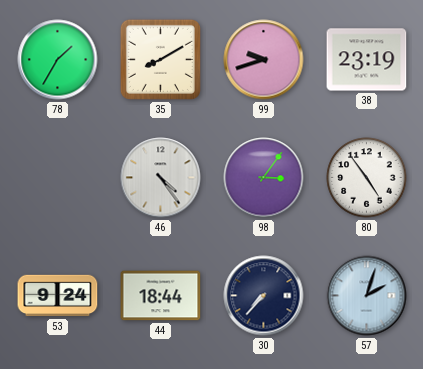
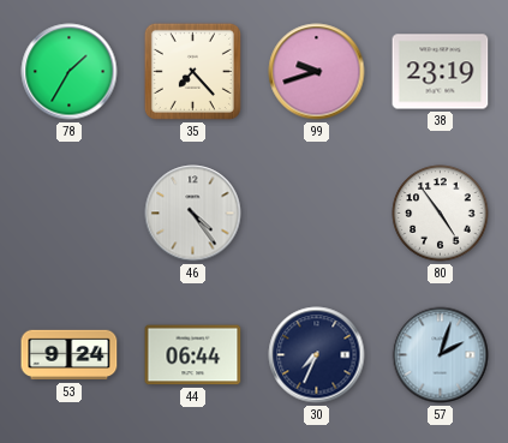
35: 8:10 -> 7:23
98: 3:06 -> none
44: 18:44 -> 06:44
30: 7:37 -> 7:34
